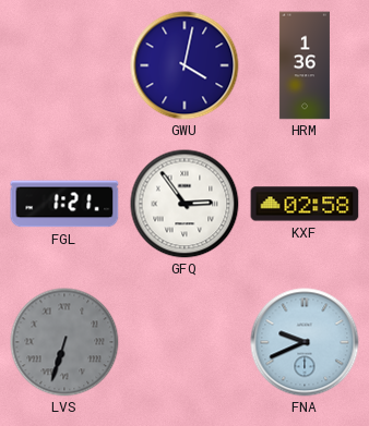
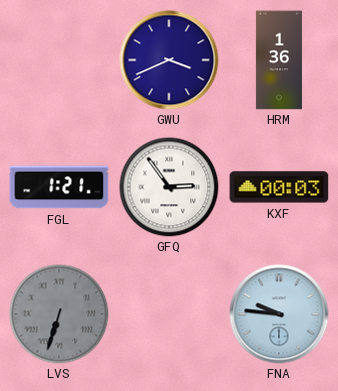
GWU: 4:02 -> 3:41
KXF: 02:58 -> 00:03
FNA: 9:41 -> 9:46
